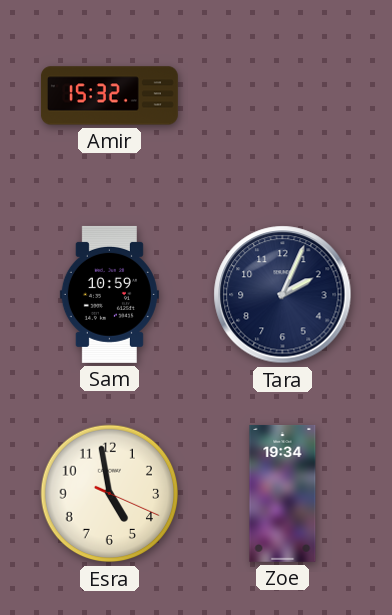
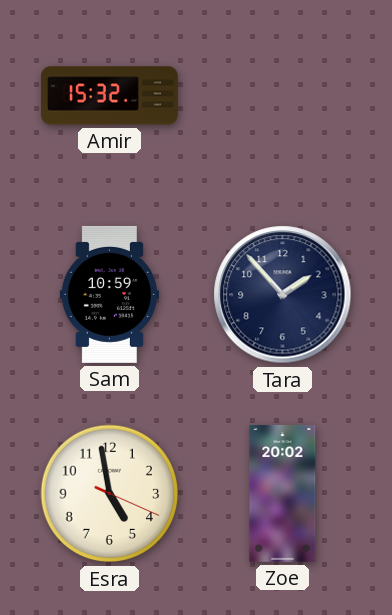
Tara: 2:04 -> 1:53
Zoe: 19:34 -> 20:02
